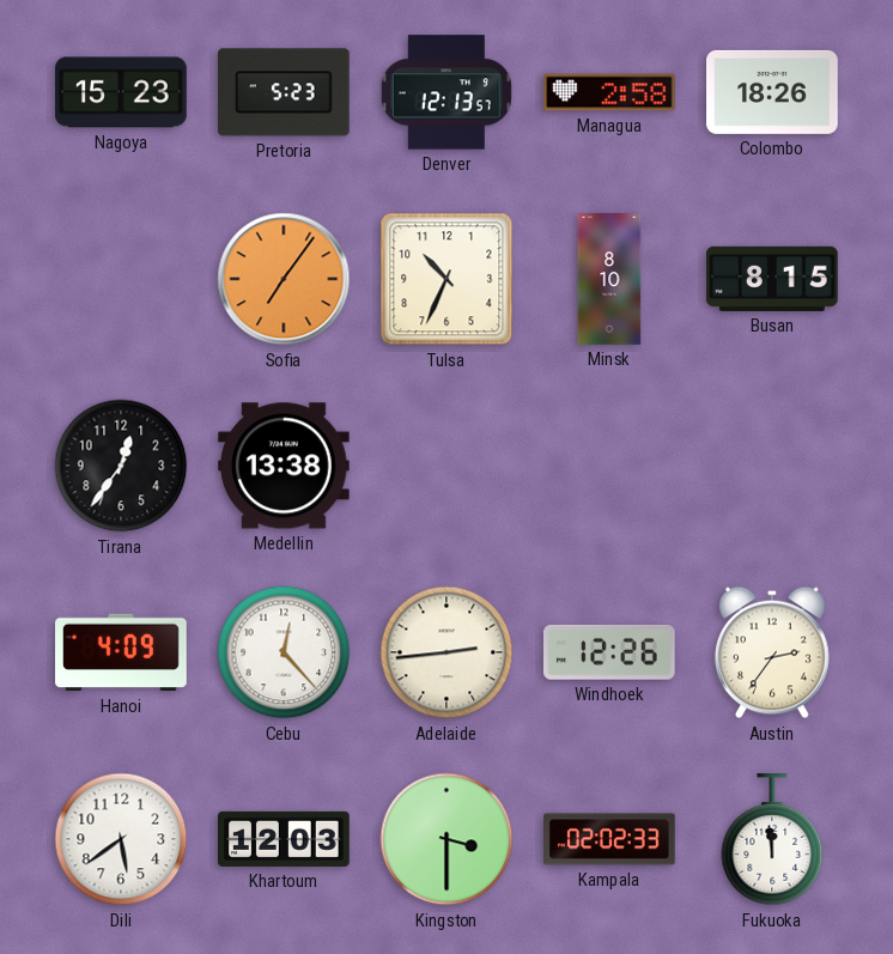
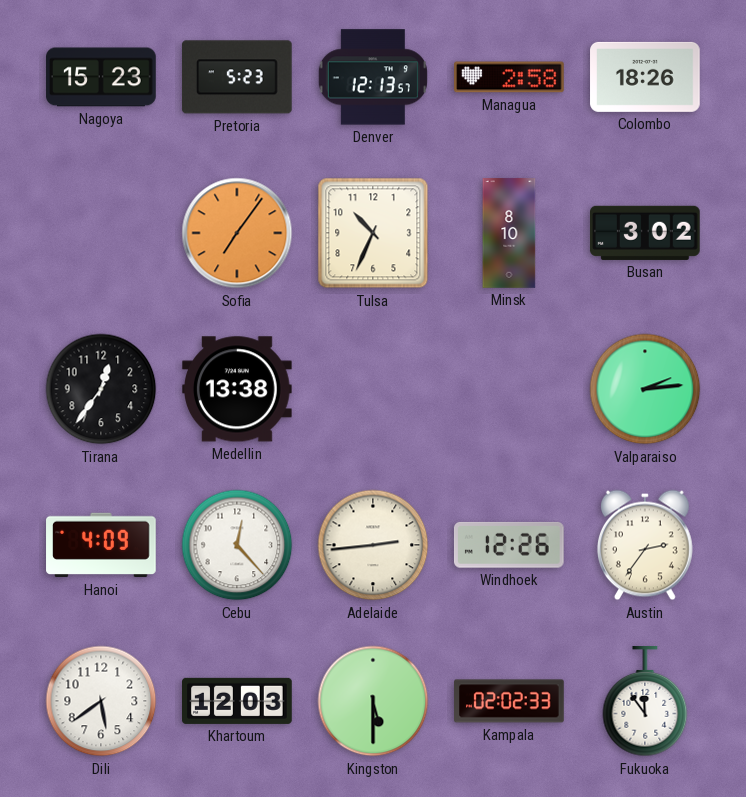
Busan: 8:15 -> 3:02
Valparaiso: none -> 2:14
Kingston: 3:30 -> 5:30
Fukuoka: 11:59 -> 11:54
